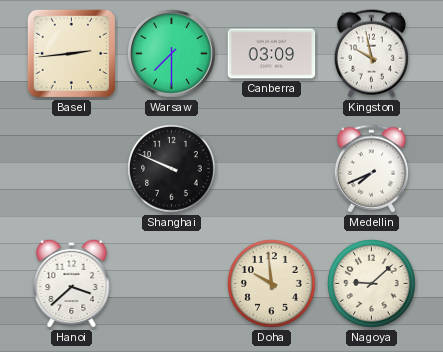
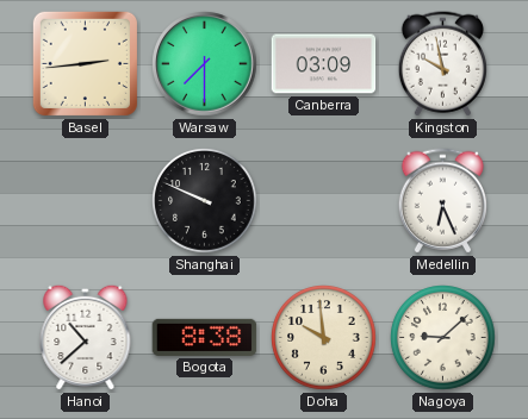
Medellin: 7:41 -> 6:26
Hanoi: 3:38 -> 10:38
Bogota: none -> 8:38
